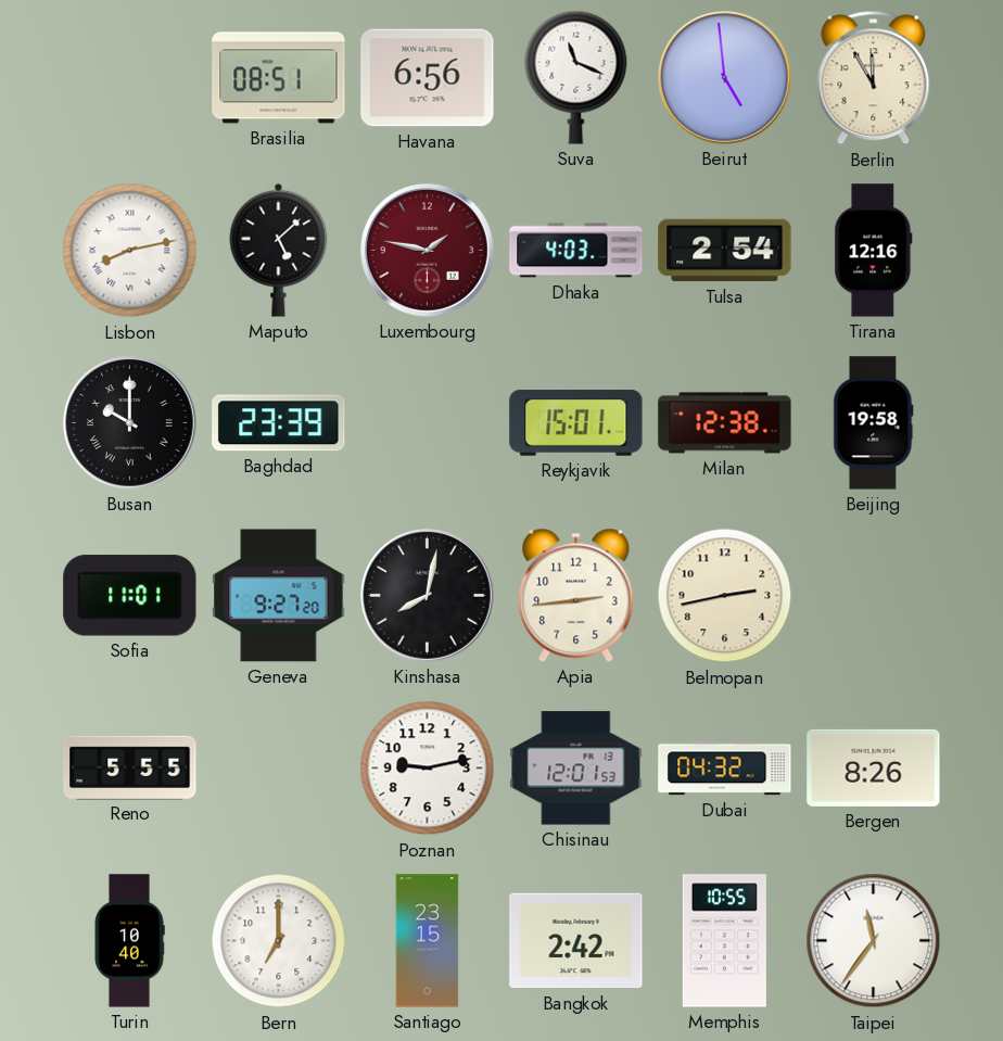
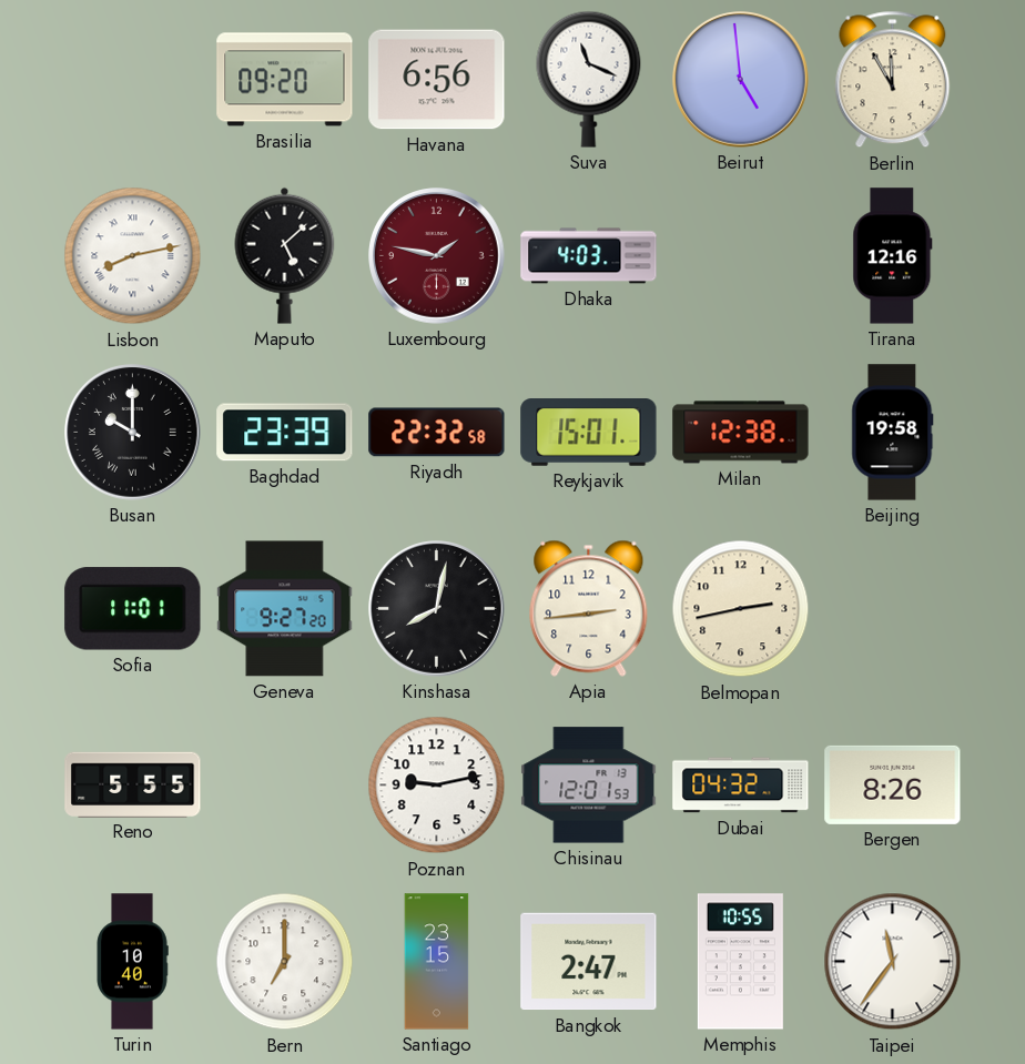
Brasilia: 08:51 -> 09:20
Tulsa: 2:54 -> none
Riyadh: none -> 22:32
Bangkok: 2:42 -> 2:47
